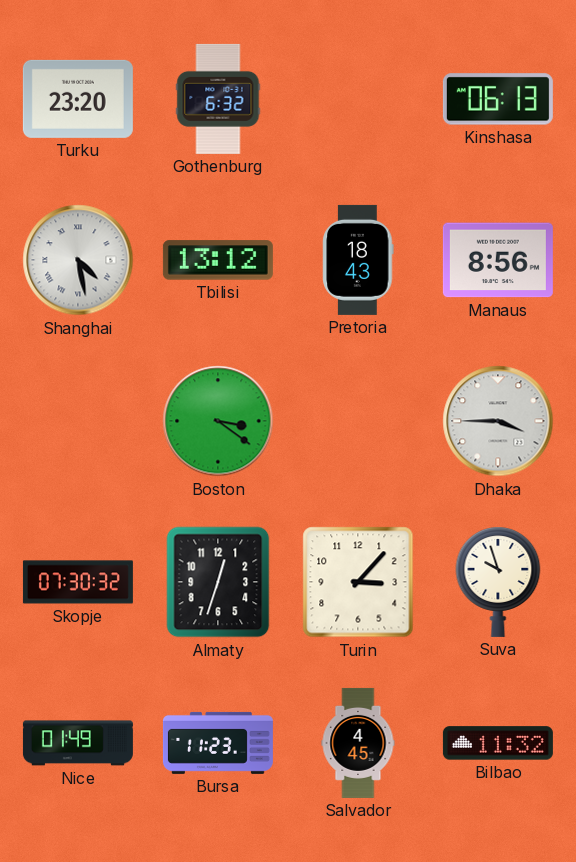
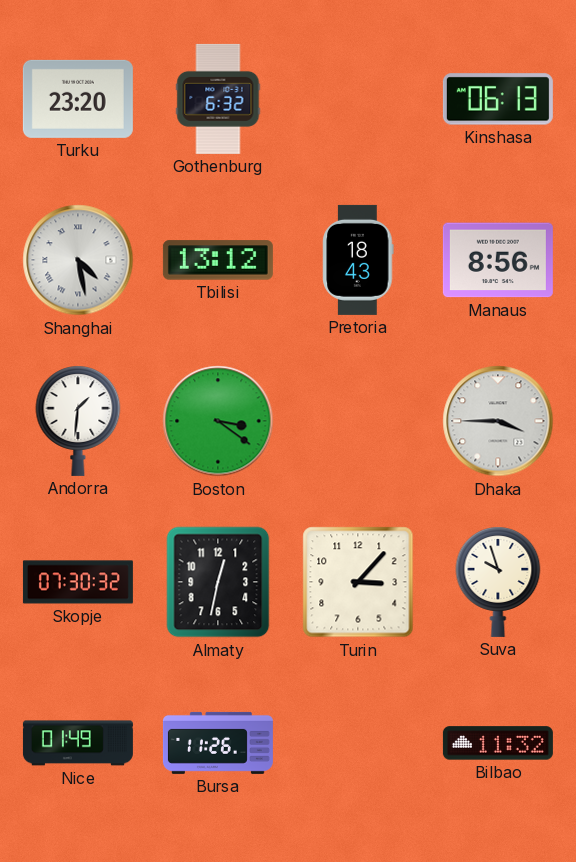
Andorra: none -> 1:31
Almaty: 12:33 -> 12:32
Bursa: 11:23 -> 11:26
Salvador: 4:45 -> none
